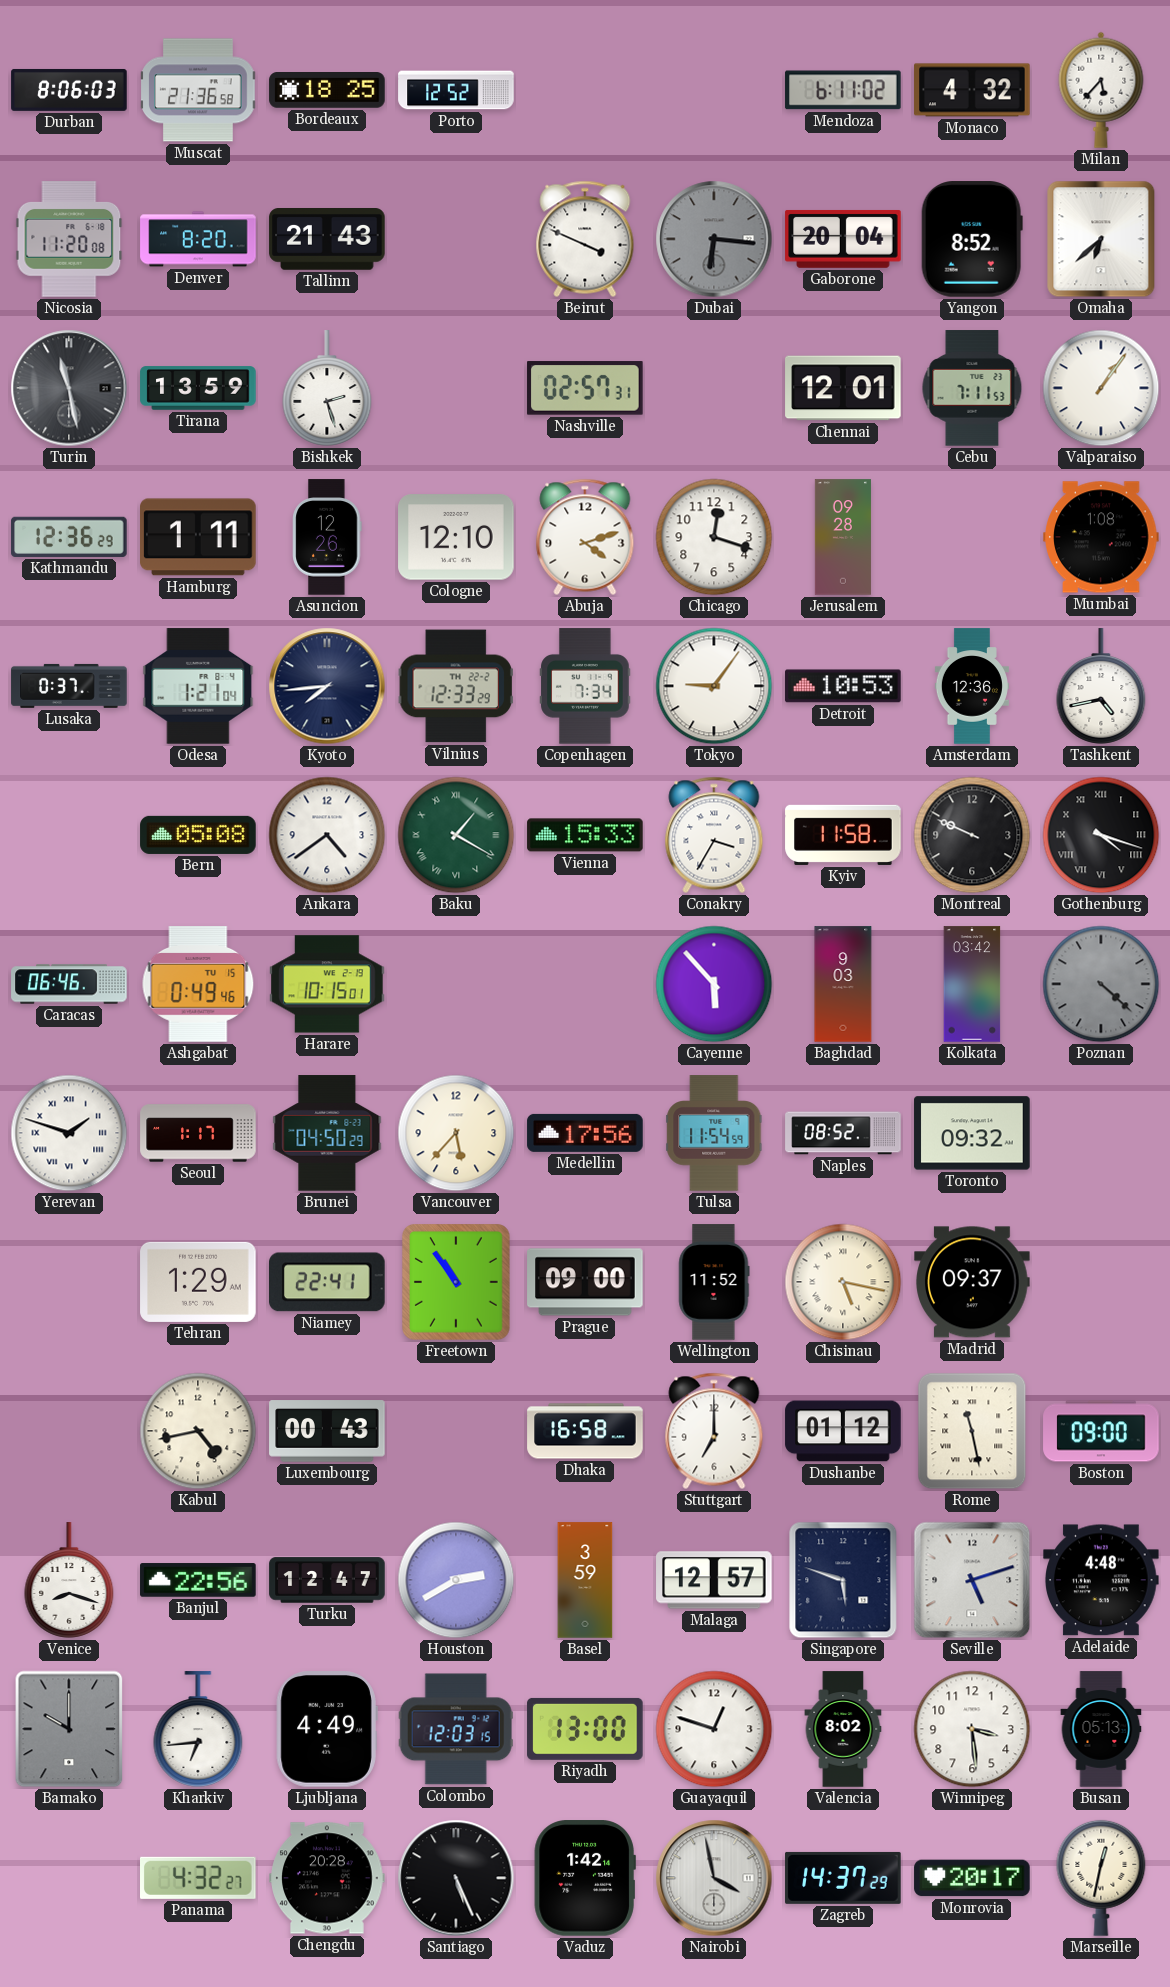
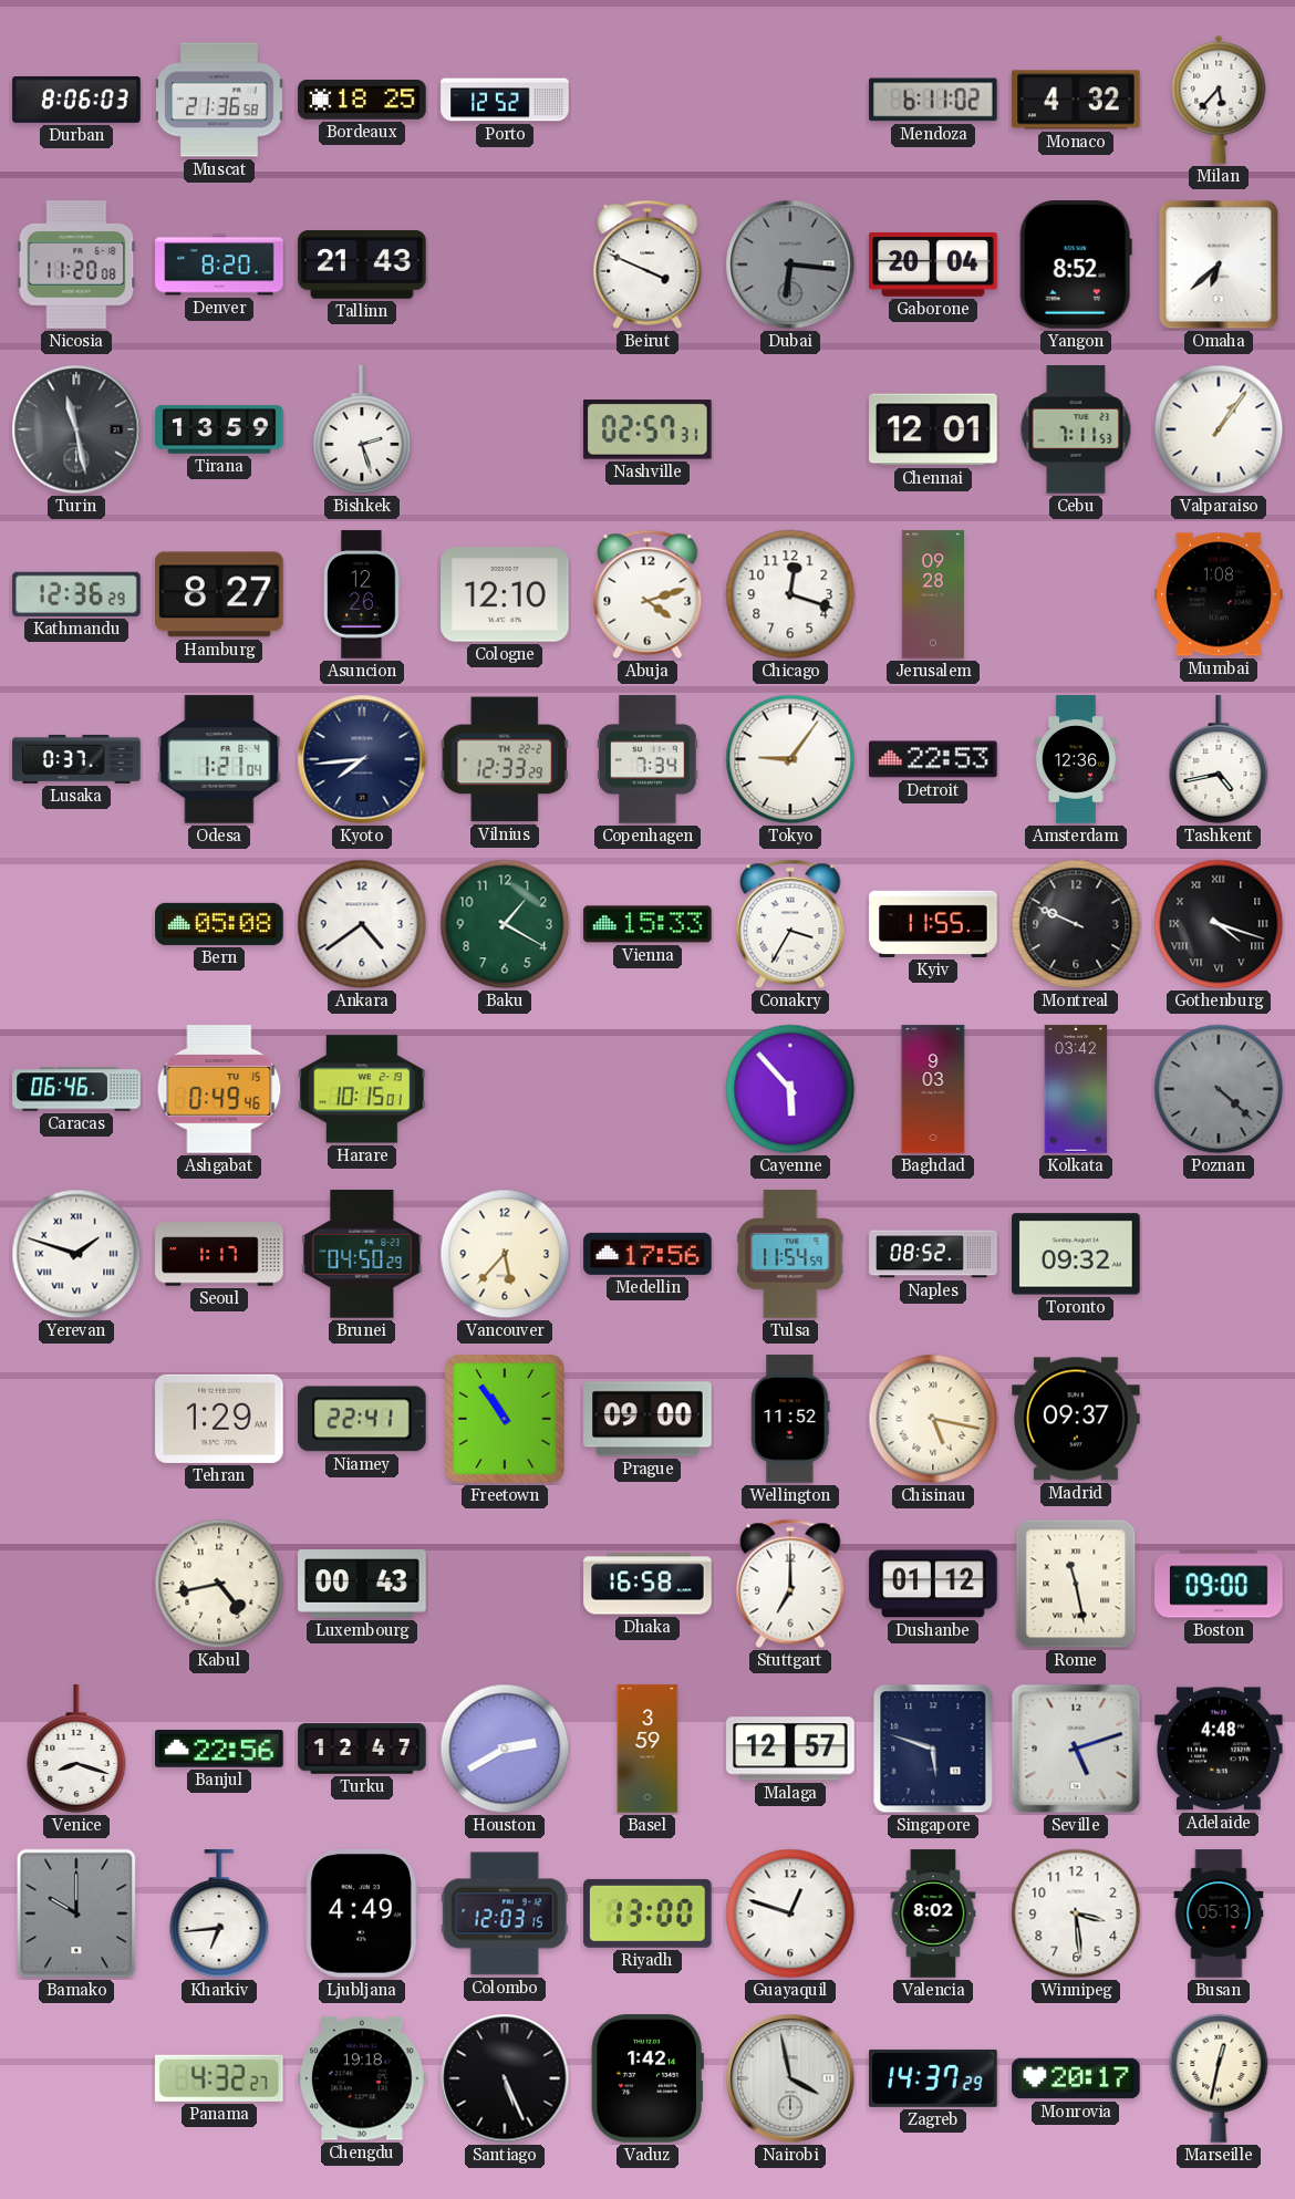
Hamburg: 1:11 -> 8:27
Detroit: 10:53 -> 22:53
Baku numerals: Roman -> Arabic
Kyiv: 11:58 -> 11:55
Chengdu: 20:28 -> 19:18
